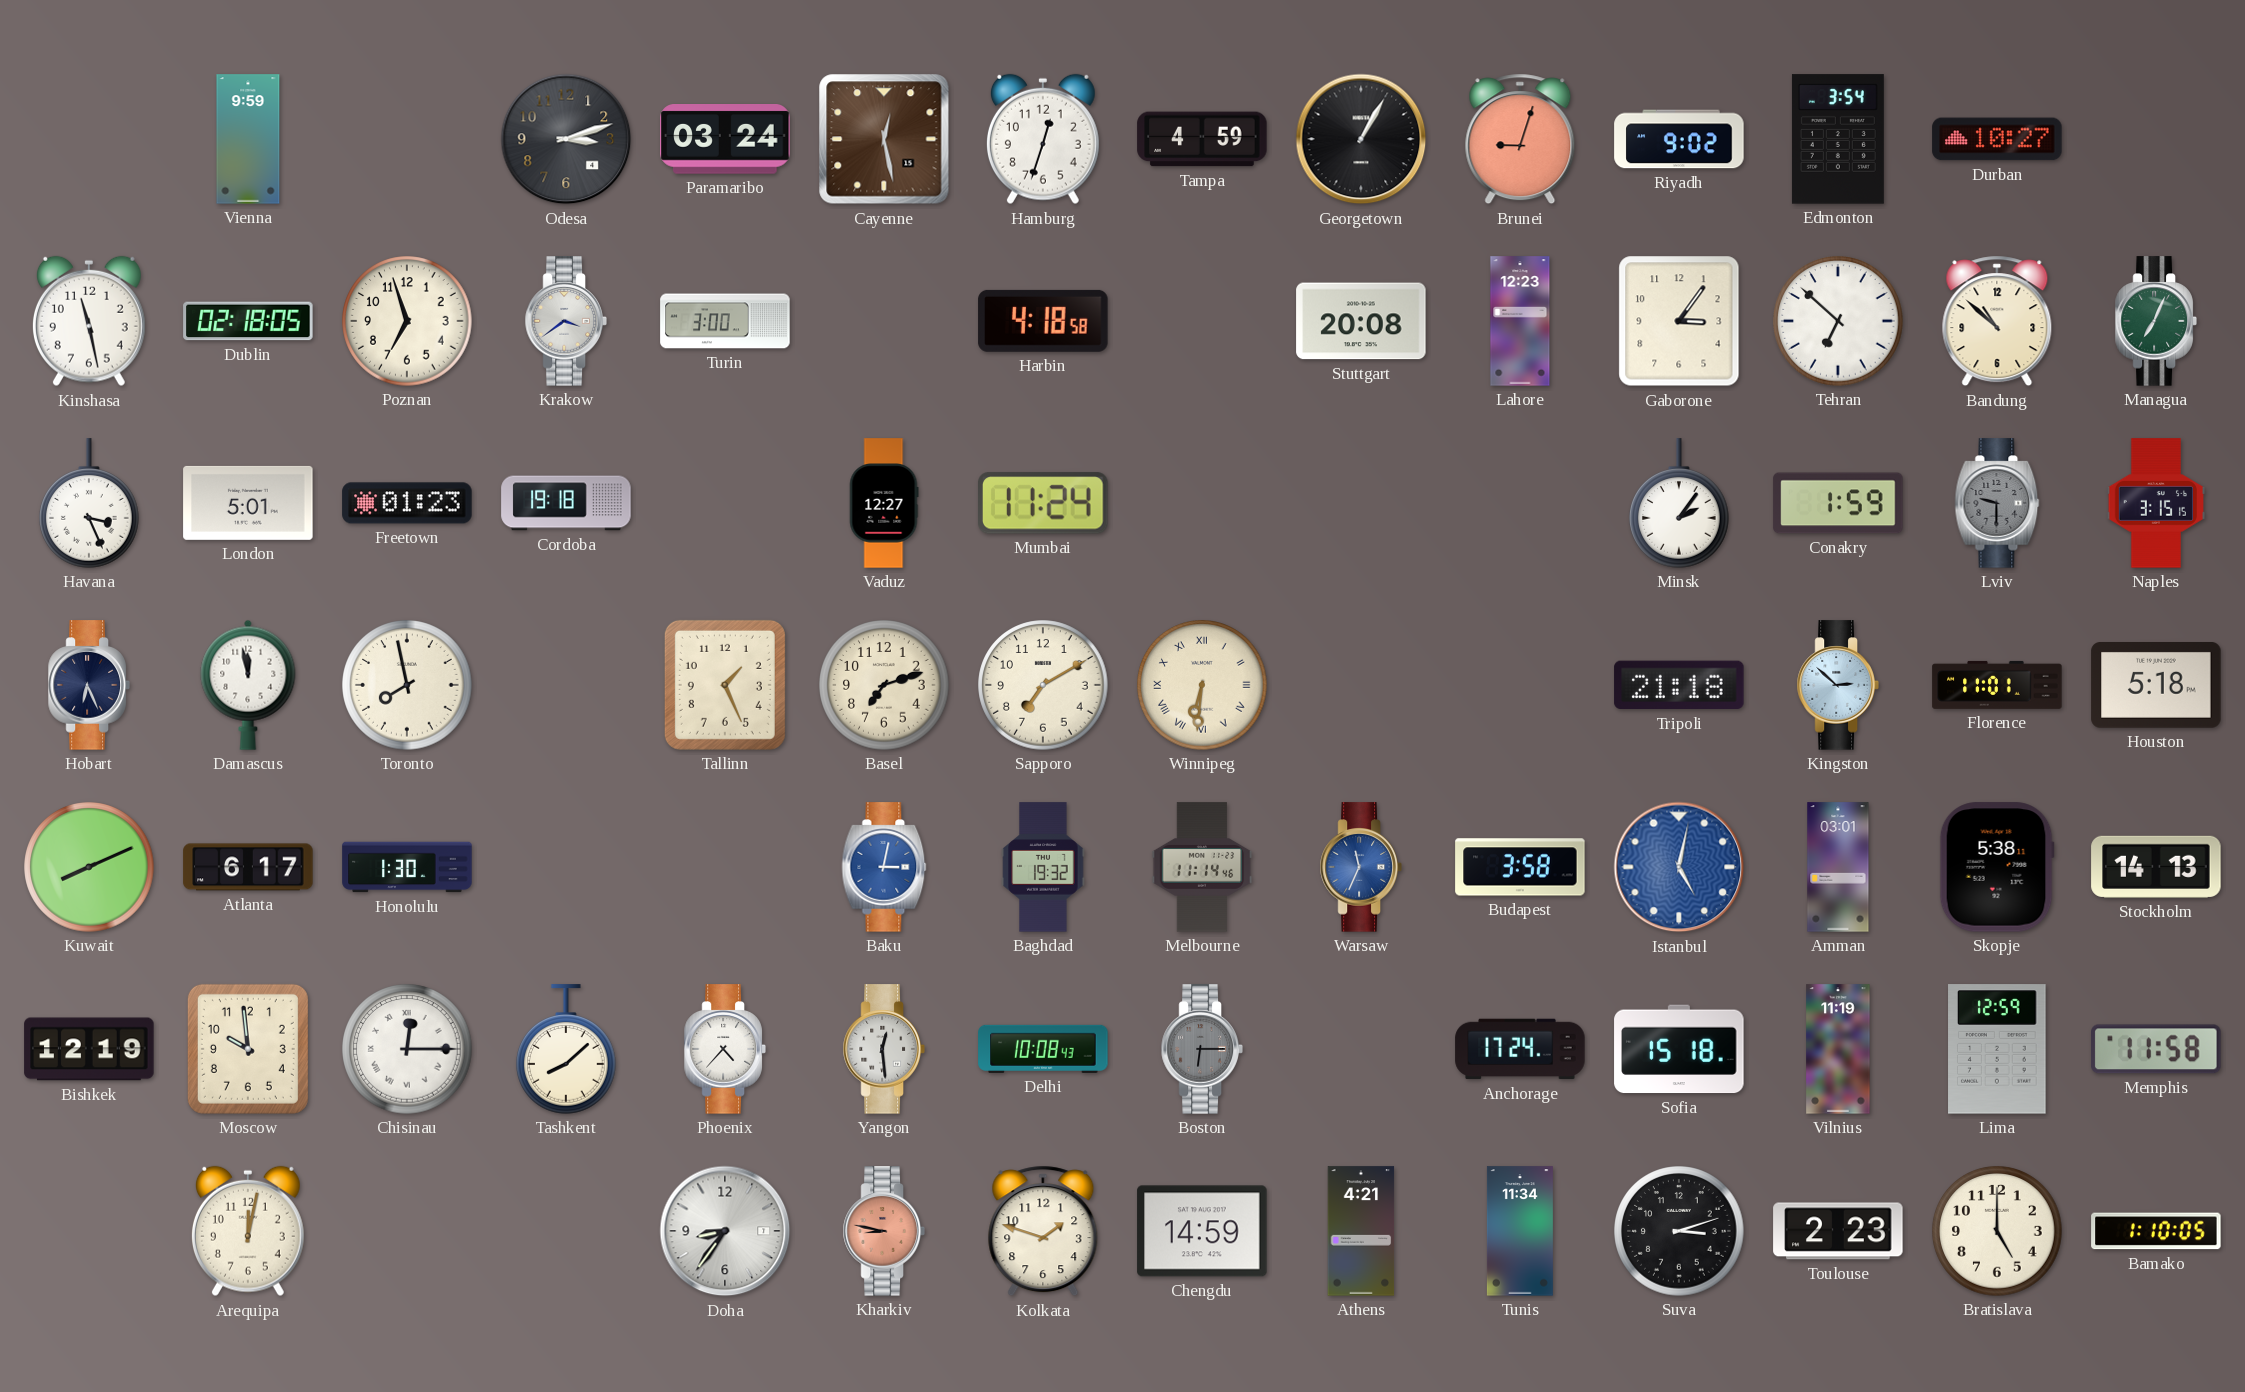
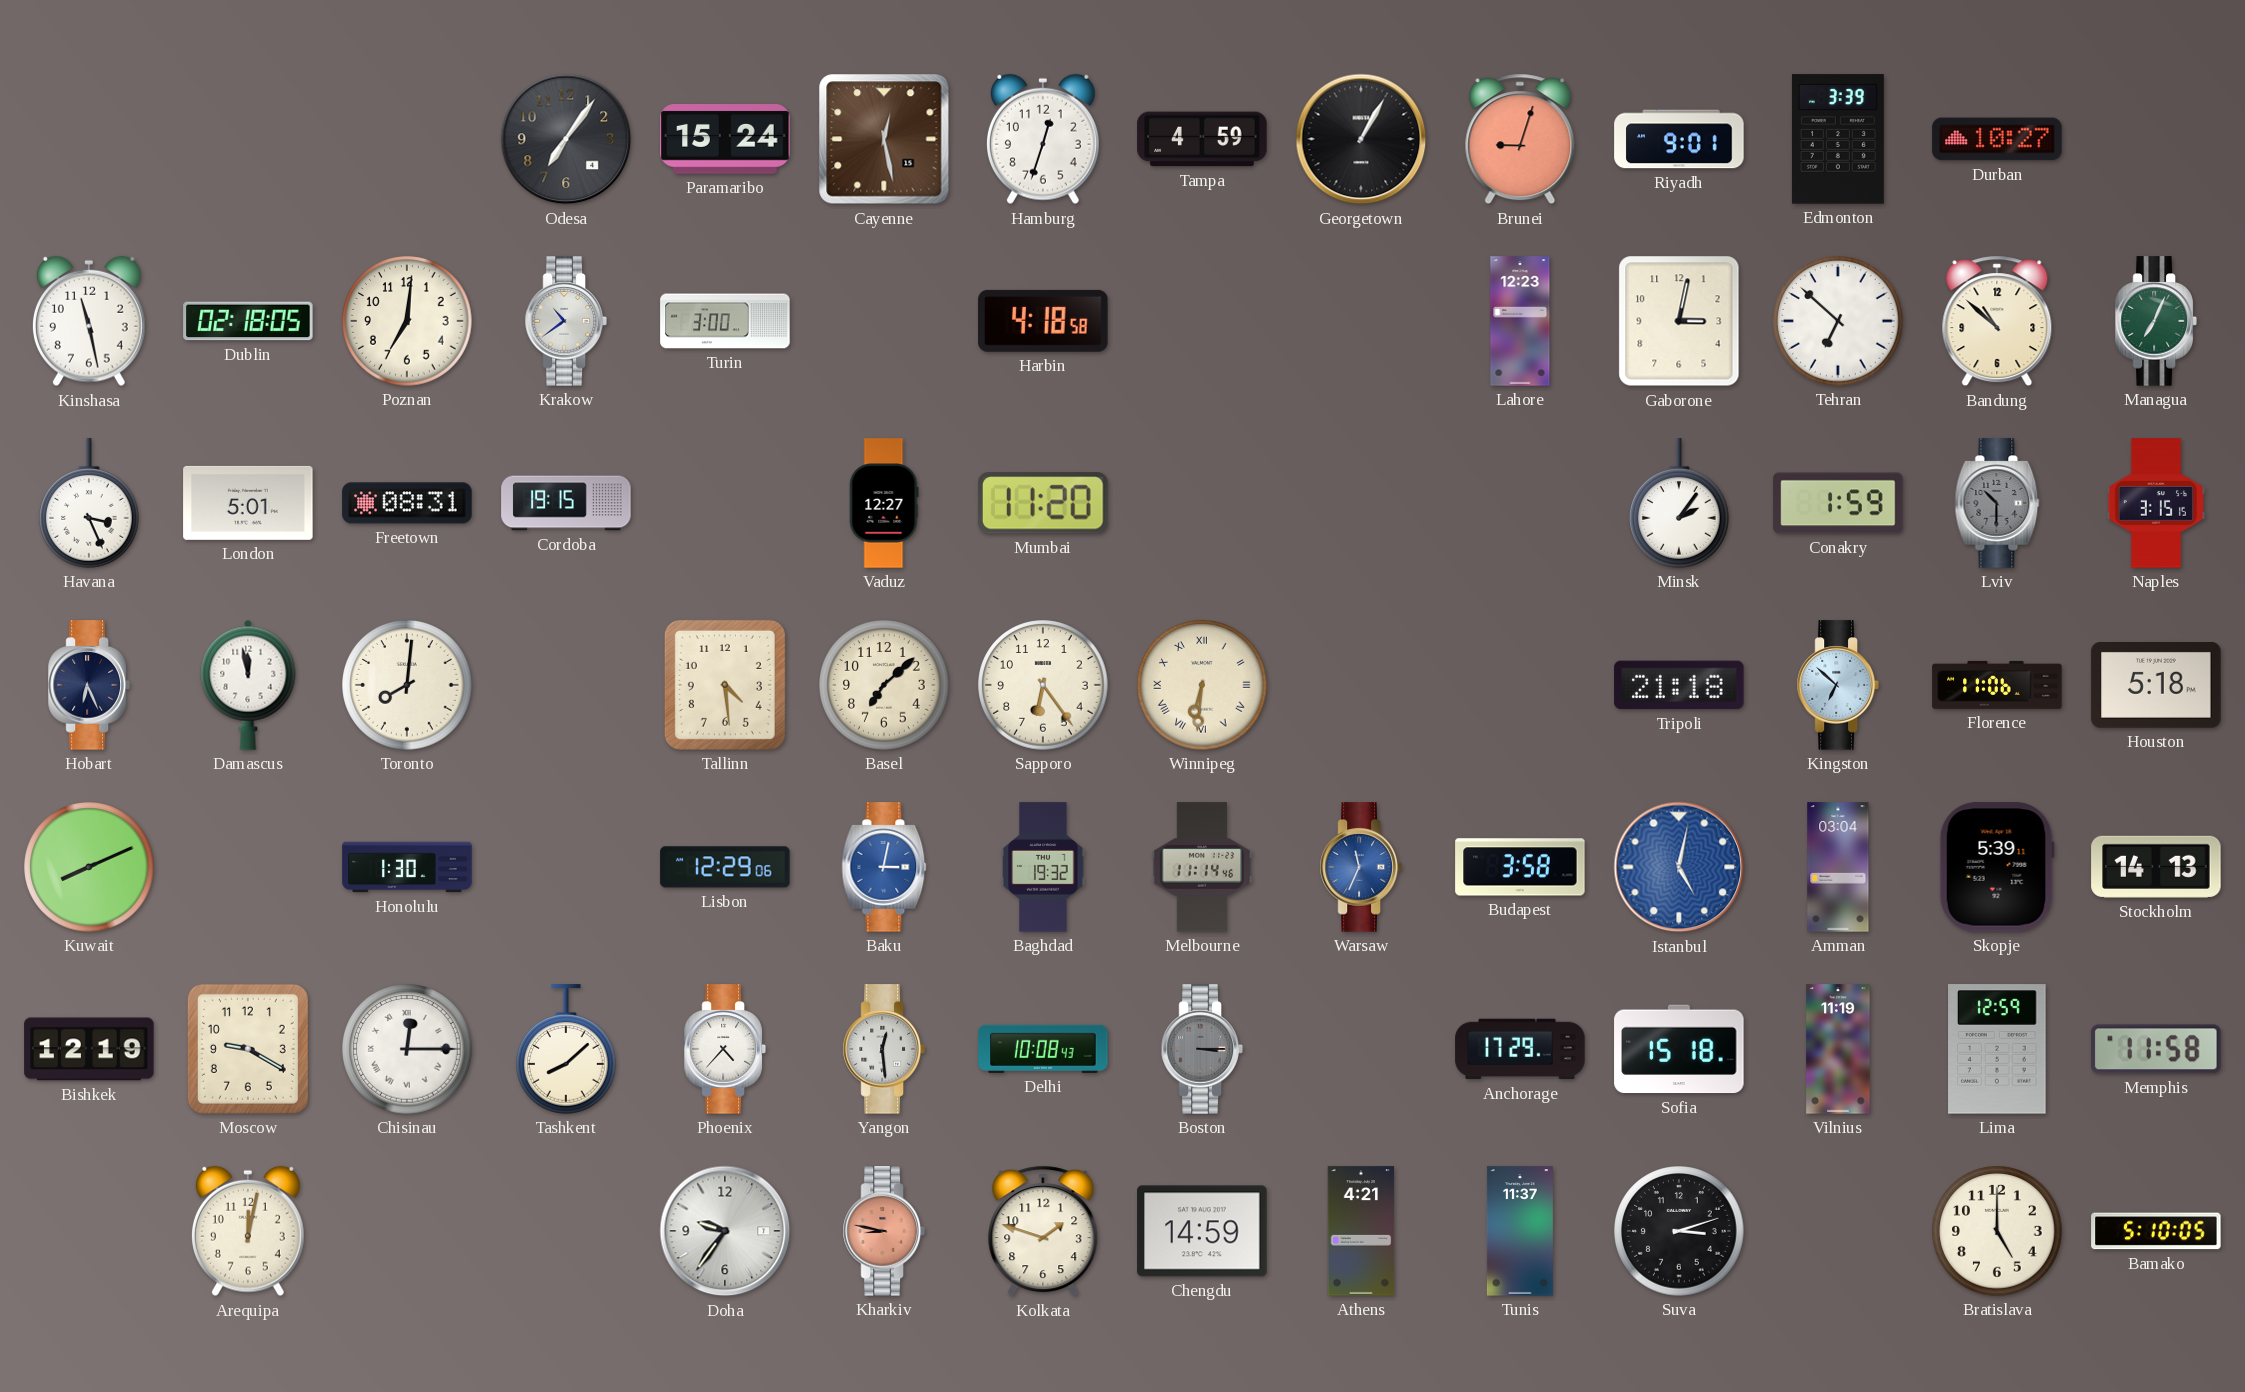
Vienna: 9:59 -> none
Odesa: 3:12 -> 7:06
Paramaribo: 03:24 -> 15:24
Riyadh: 9:02 -> 9:01
Edmonton: 3:54 -> 3:39
Poznan: 6:57 -> 7:01
Krakow: 3:39 -> 10:39
Stuttgart: 20:08 -> none
Gaborone: 3:06 -> 3:02
Freetown: 01:23 -> 08:31
Cordoba: 19:18 -> 19:15
Mumbai: 11:24 -> 11:20
Lviv: 9:30 -> 10:30
Toronto: 7:58 -> 8:01
Tallinn: 1:26 -> 4:29
Basel: 7:12 -> 7:08
Sapporo: 7:10 -> 6:24
Kingston: 2:52 -> 6:52
Florence: 11:01 -> 11:06
Atlanta: 6:17 -> none
Lisbon: none -> 12:29
Amman: 03:01 -> 03:04
Skopje: 5:38 -> 5:39
Moscow: 9:59 -> 9:20
Boston: 6:15 -> 3:15
Anchorage: 17:24 -> 17:29
Doha: 8:36 -> 9:36
Tunis: 11:34 -> 11:37
Toulouse: 2:23 -> none
Bamako: 1:10 -> 5:10
